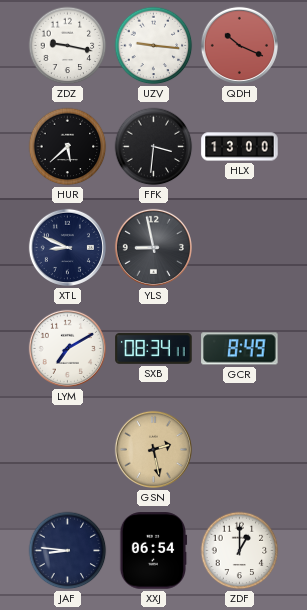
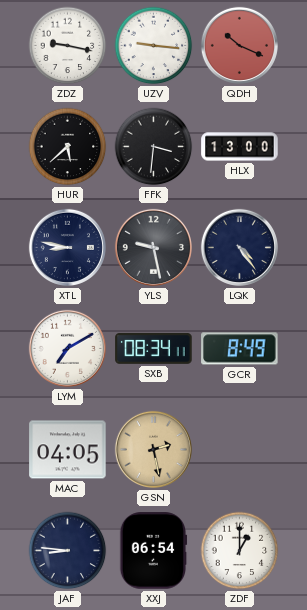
XTL: 8:49 -> 8:47
YLS: 8:58 -> 9:28
LQK: none -> 4:24
MAC: none -> 04:05
